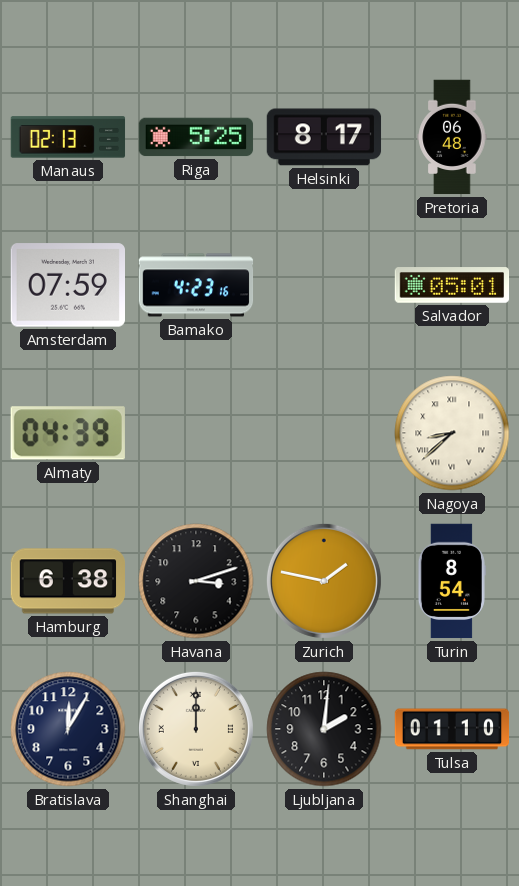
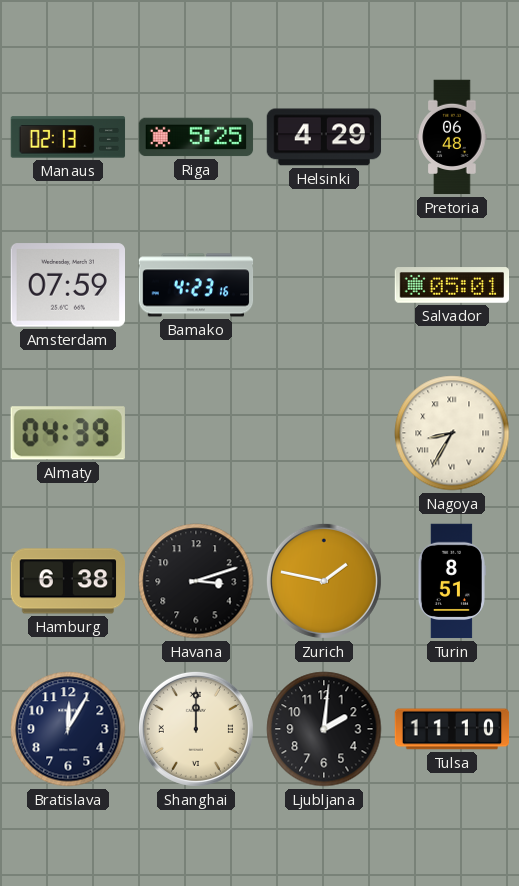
Helsinki: 8:17 -> 4:29
Nagoya: 8:38 -> 8:35
Turin: 8:54 -> 8:51
Tulsa: 01:10 -> 11:10
